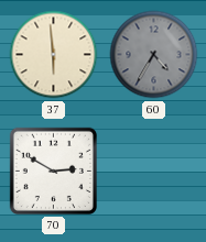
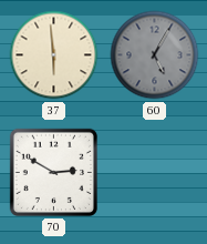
60: 4:35 -> 5:05
